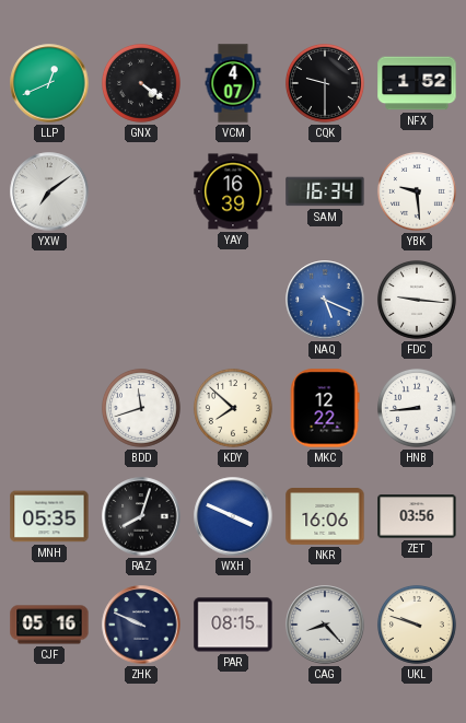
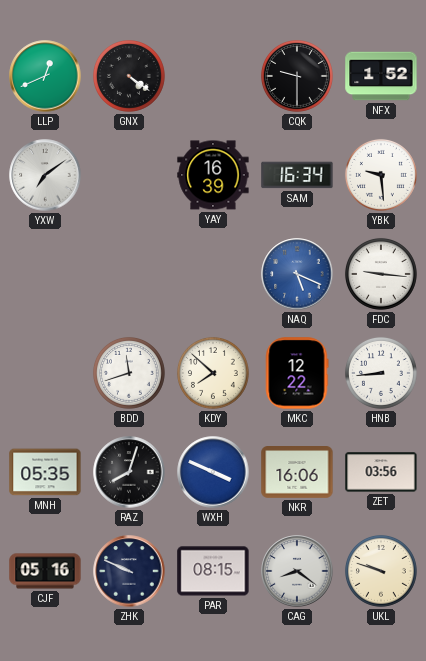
VCM: 4:07 -> none
CAG: 8:23 -> 8:21
